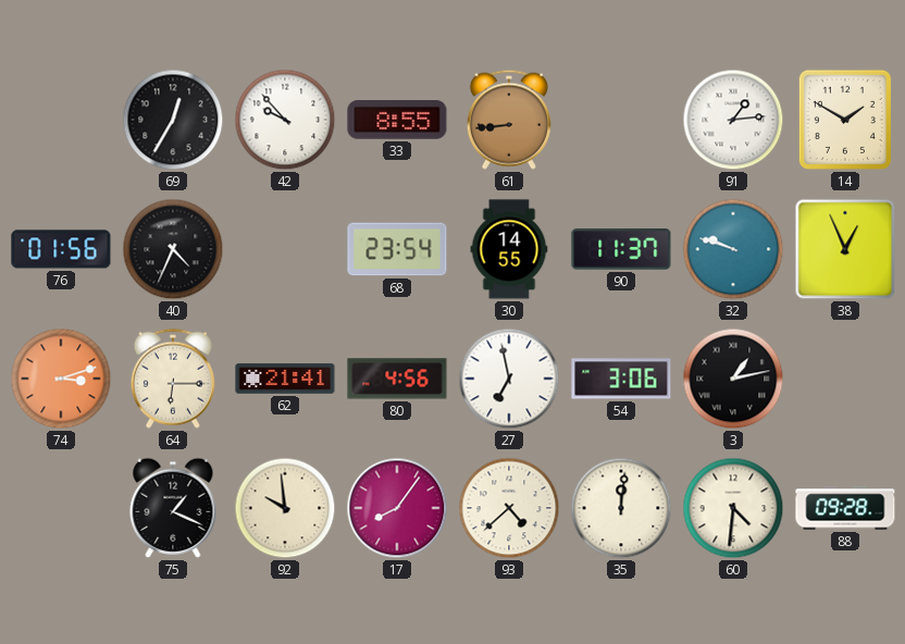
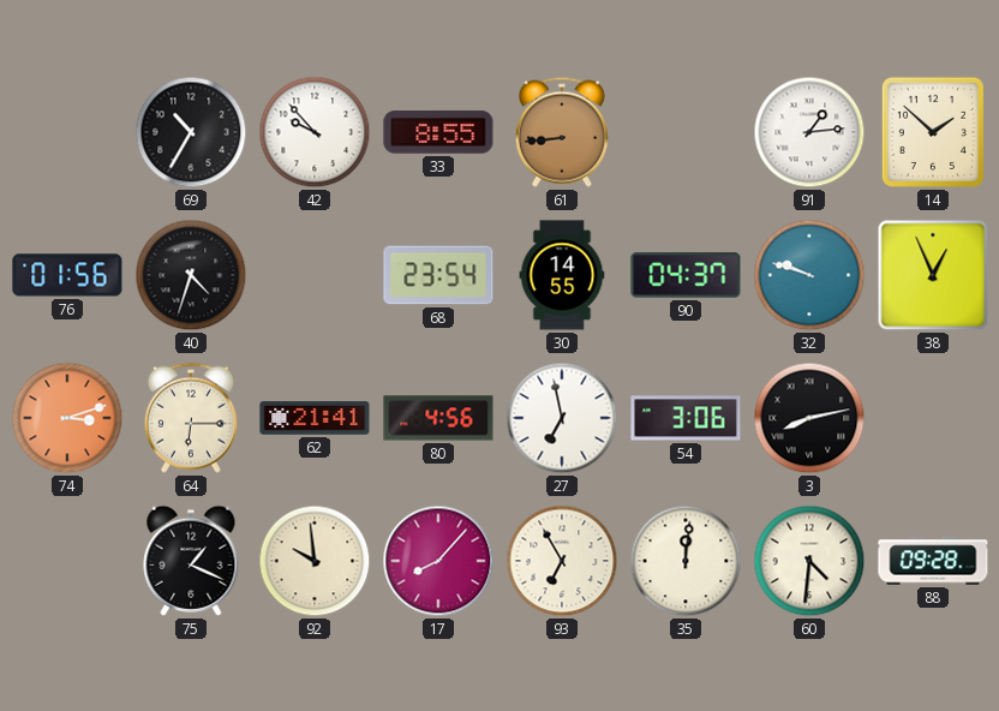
69: 12:35 -> 10:35
14: 1:50 -> 1:52
40: 4:34 -> 4:33
90: 11:37 -> 04:37
3: 1:13 -> 8:13
17: 8:06 -> 8:07
93: 4:38 -> 6:55
